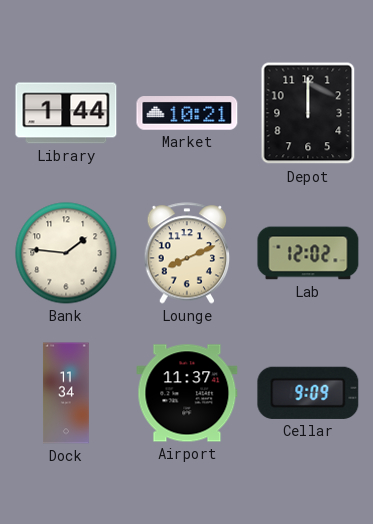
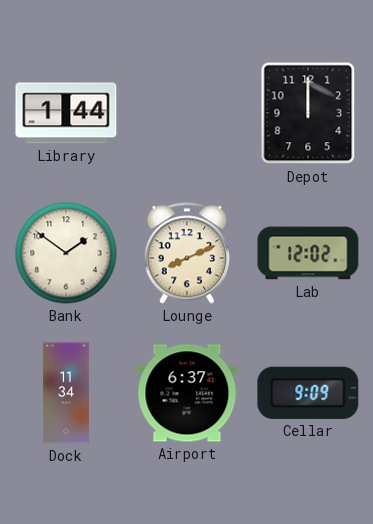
Market: 10:21 -> none
Bank: 1:46 -> 1:51
Airport: 11:37 -> 6:37
